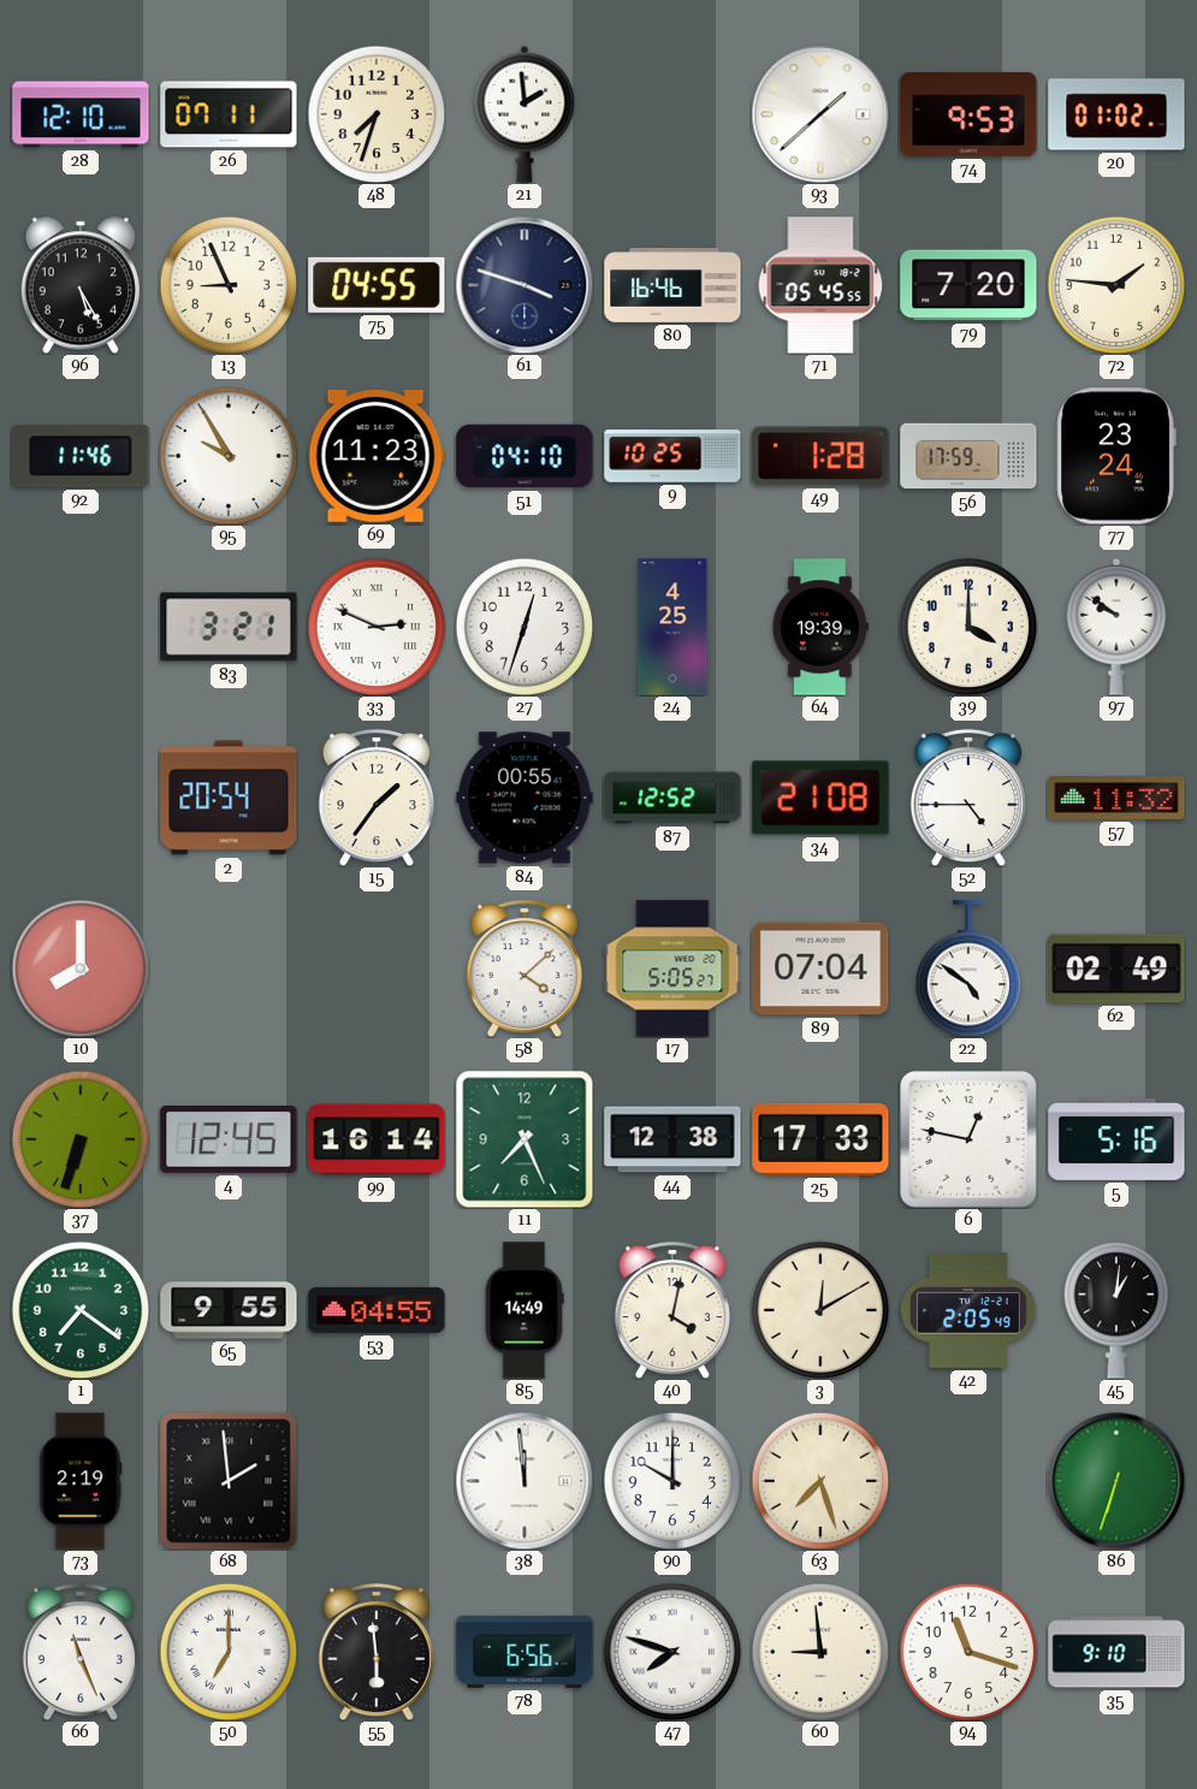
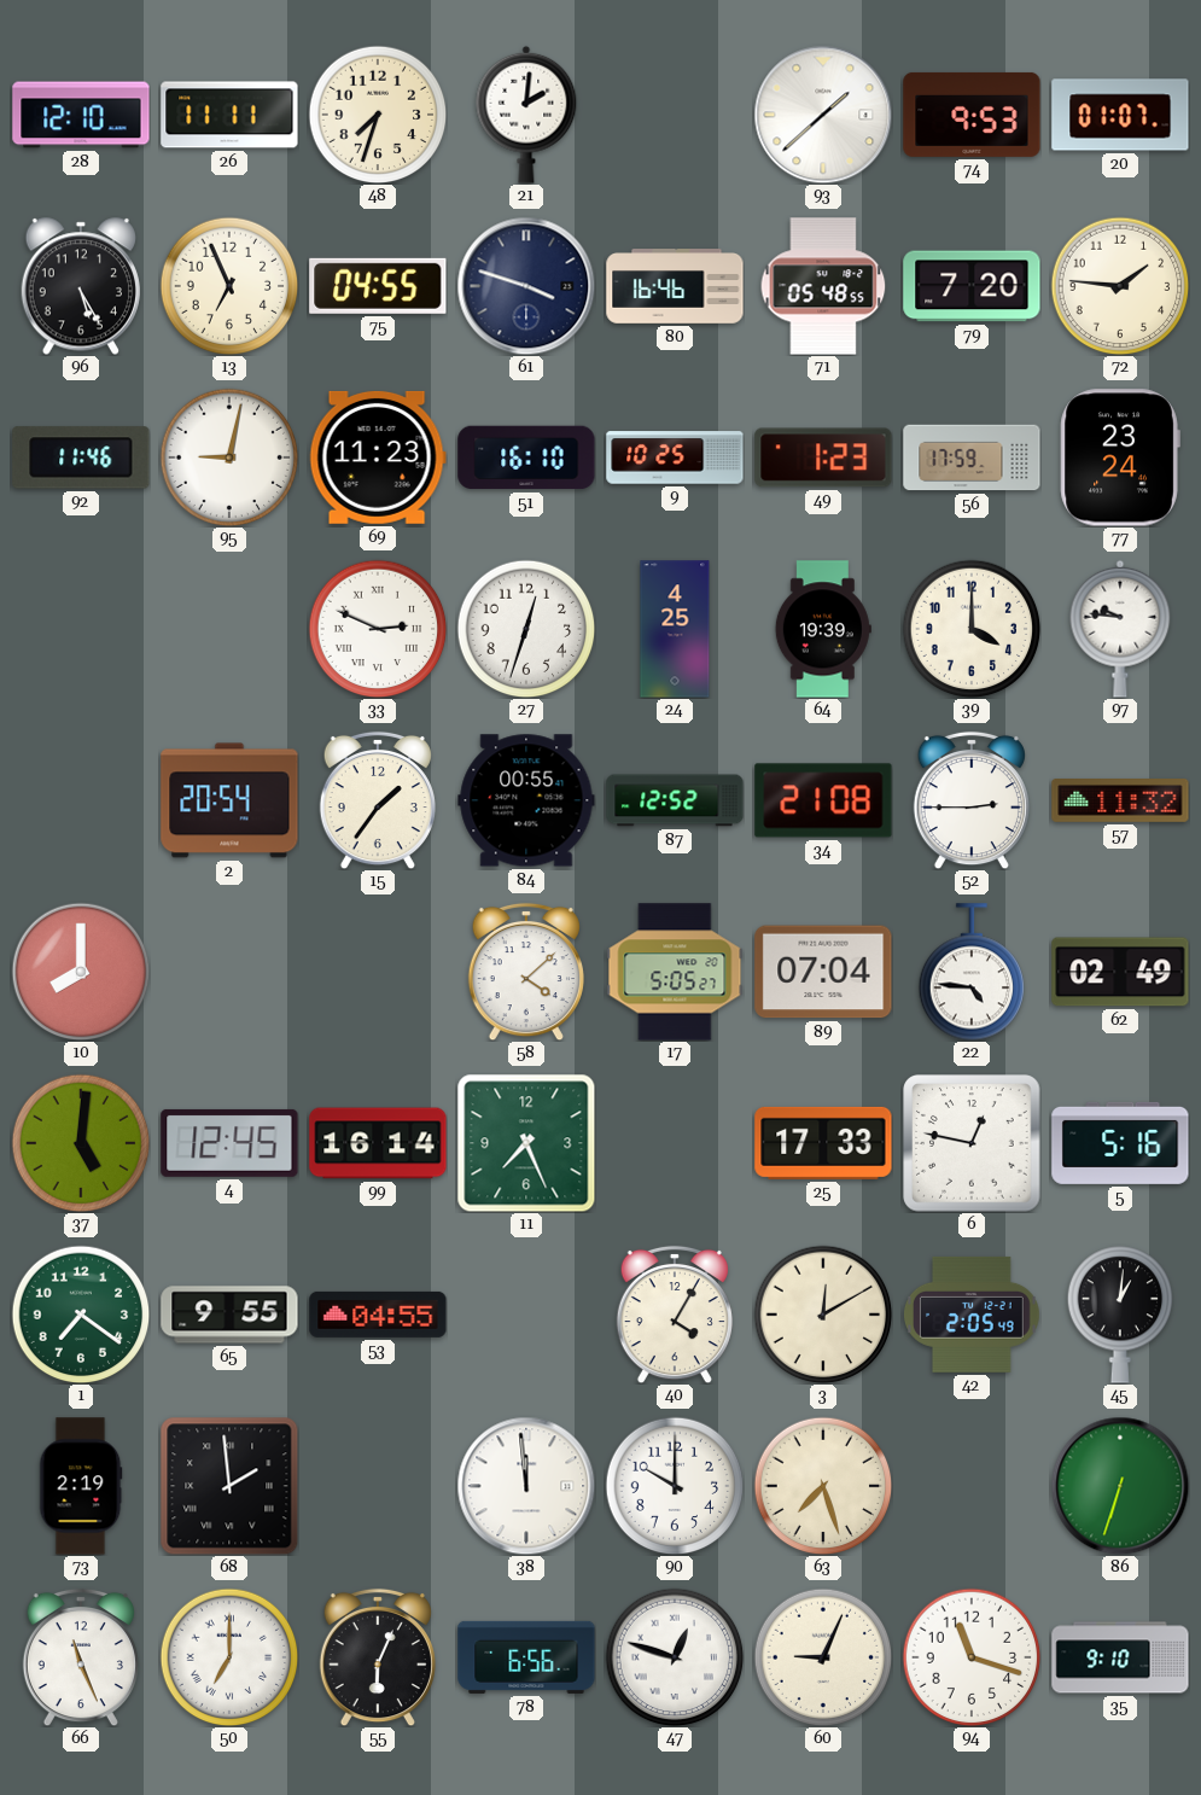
26: 07:11 -> 11:11
21: 1:59 -> 2:01
20: 01:02 -> 01:07
13: 8:56 -> 6:56
71: 05:45 -> 05:48
95: 9:55 -> 9:02
51: 04:10 -> 16:10
49: 1:28 -> 1:23
83: 3:21 -> none
97: 9:51 -> 9:46
52: 4:45 -> 2:45
22: 4:51 -> 4:46
37: 6:33 -> 5:01
44: 12:38 -> none
85: 14:49 -> none
40: 4:02 -> 4:05
55: 5:59 -> 6:04
47: 7:48 -> 12:48
60: 8:59 -> 9:04
